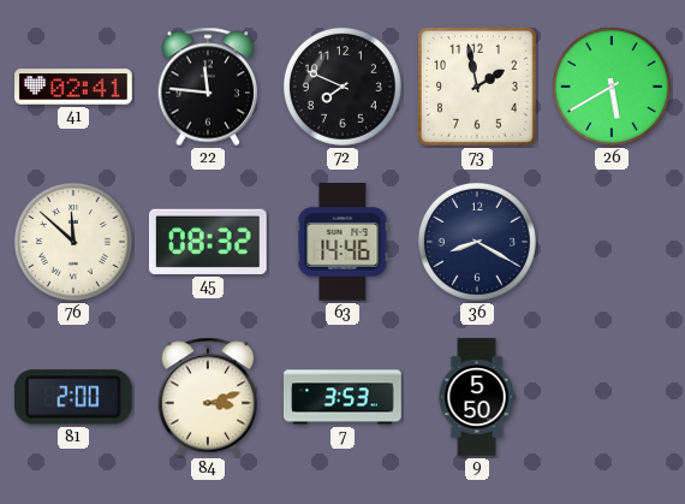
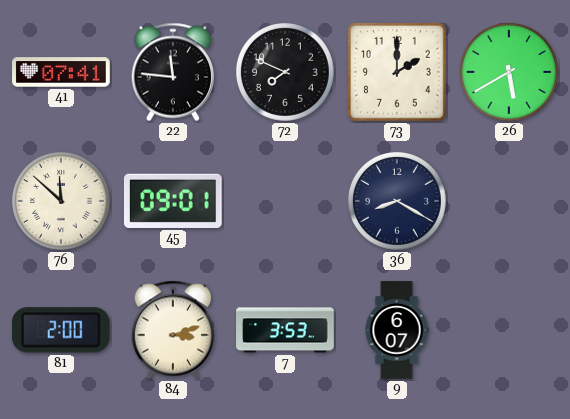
41: 02:41 -> 07:41
73: 1:58 -> 2:00
45: 08:32 -> 09:01
63: 14:46 -> none
9: 5:50 -> 6:07
